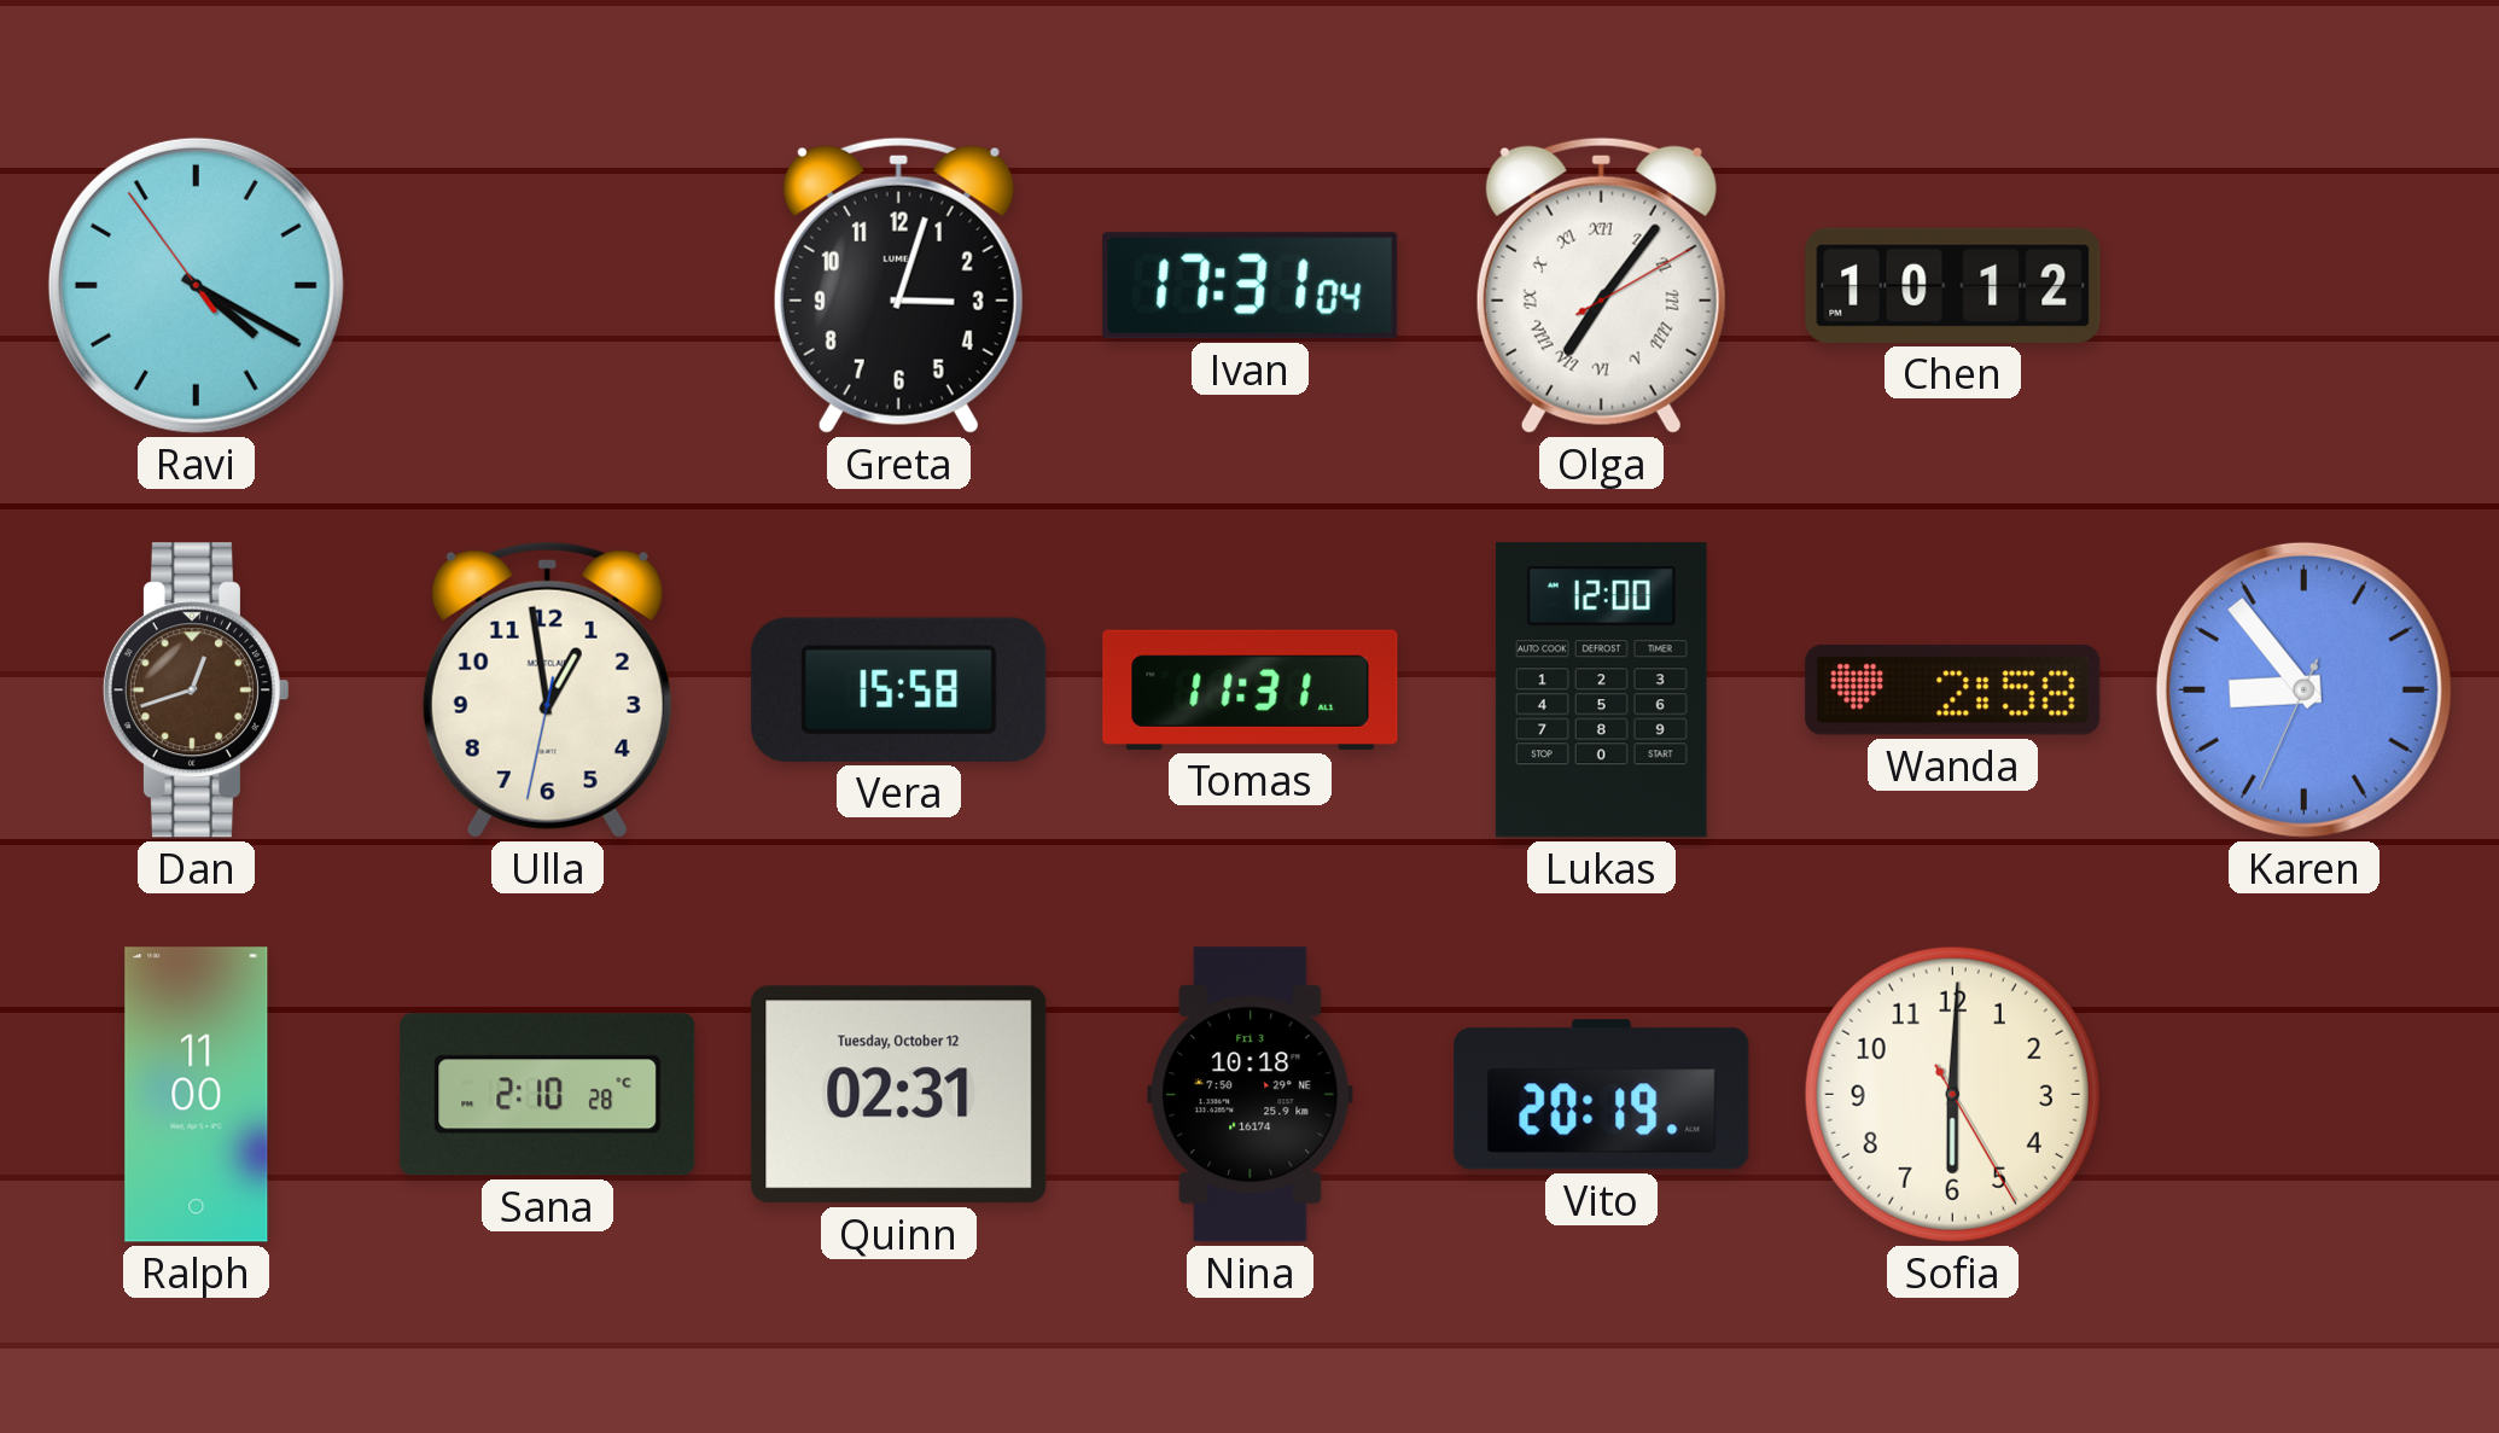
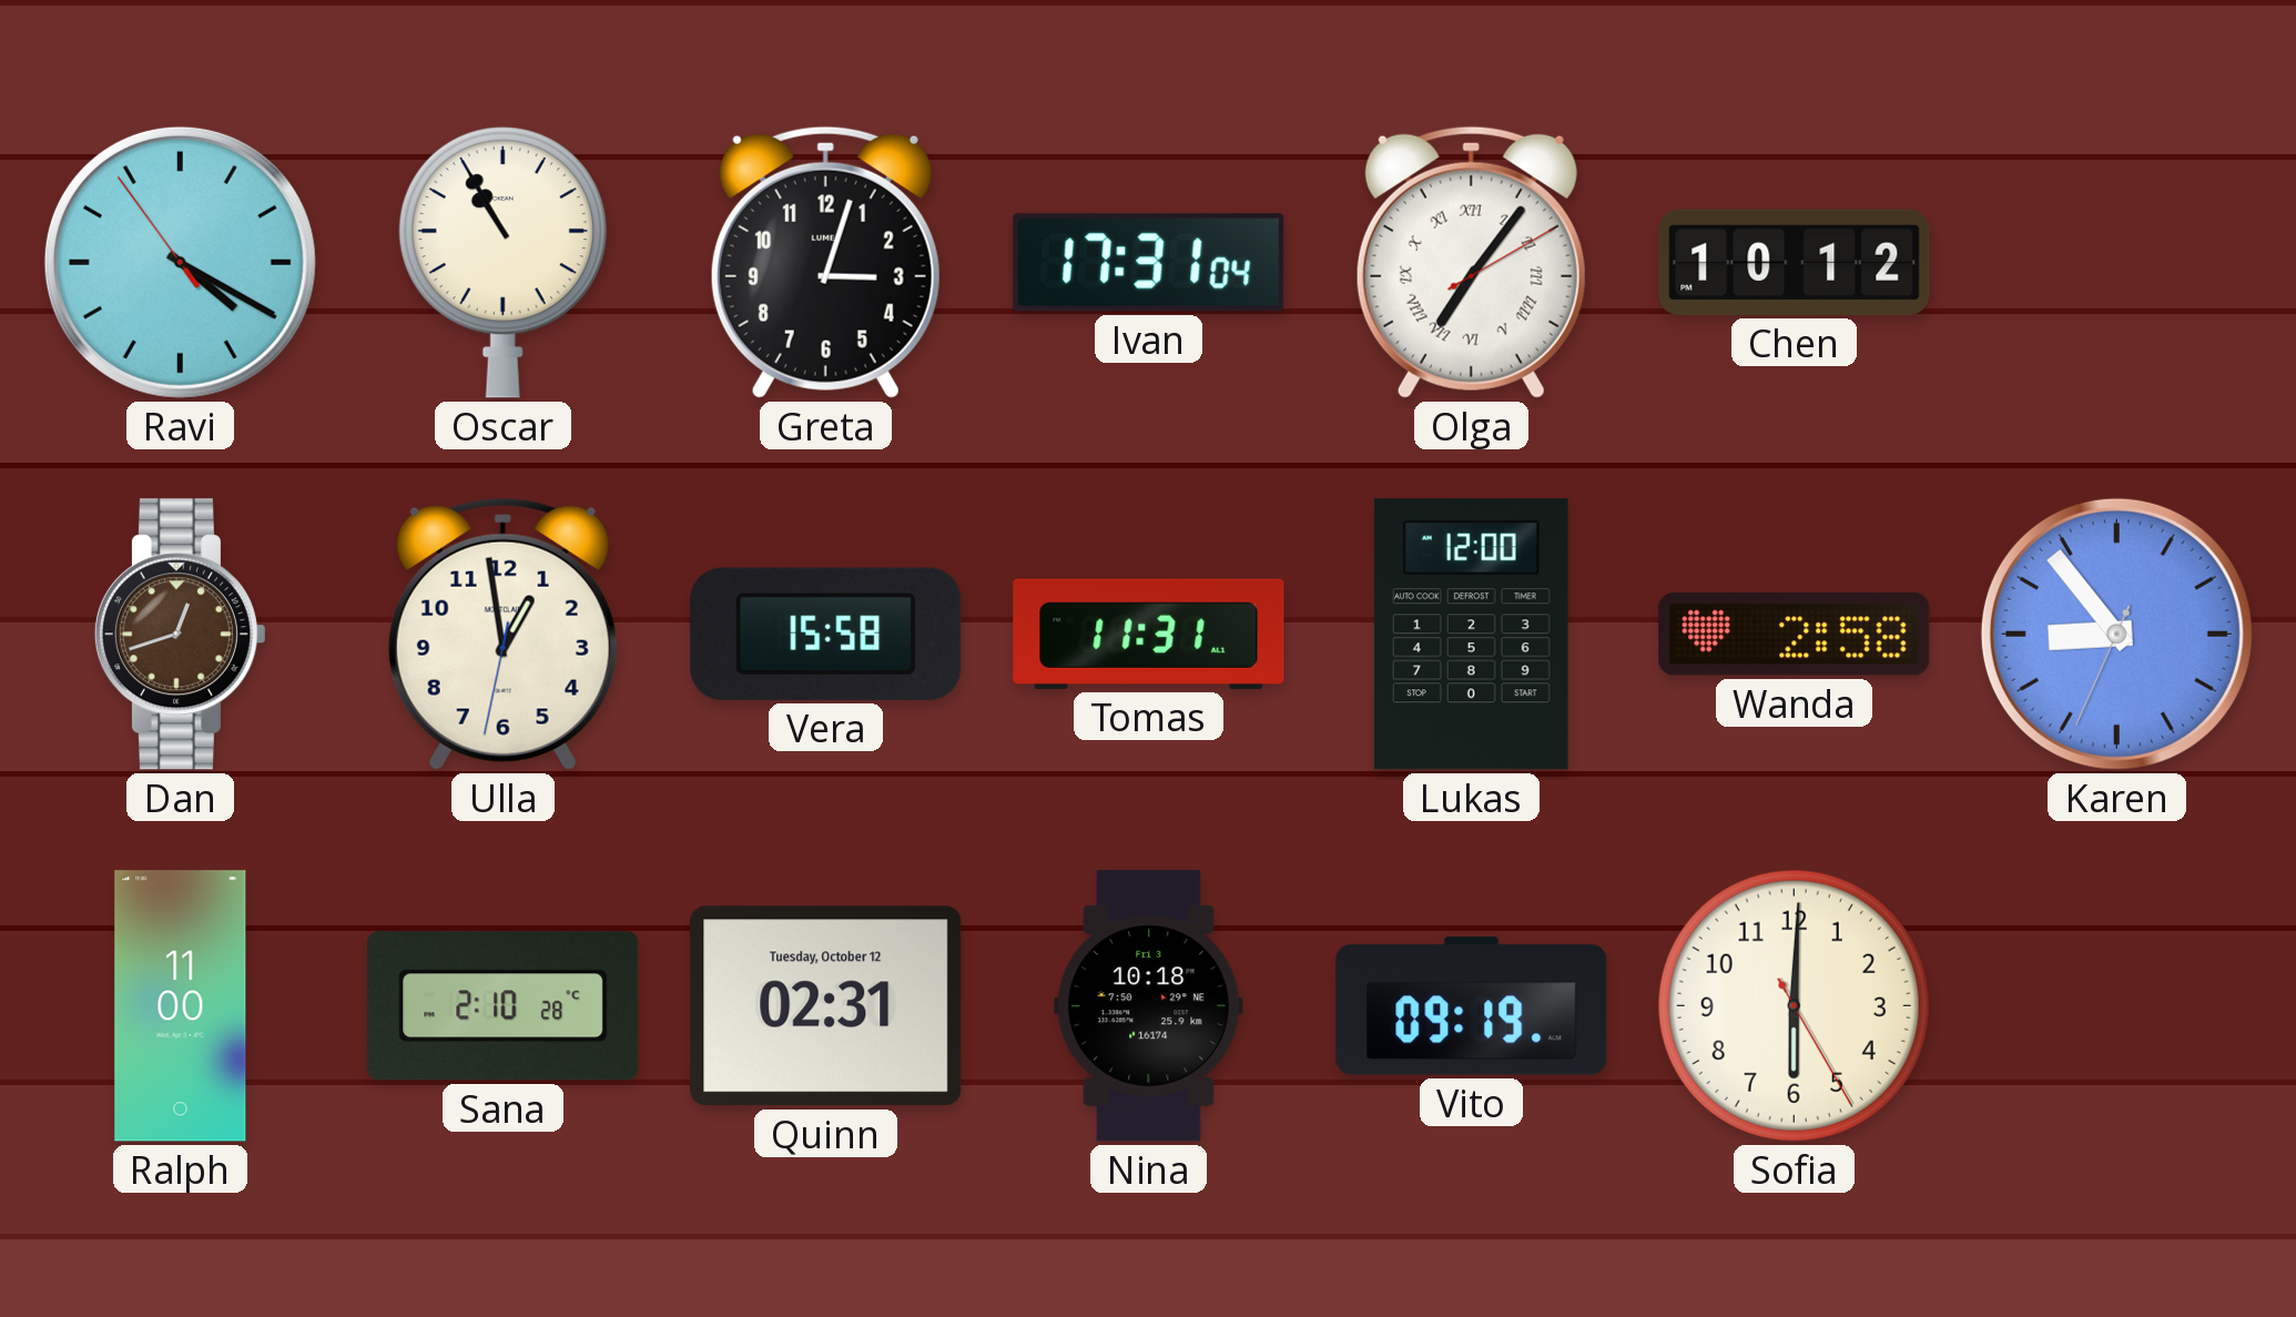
Oscar: none -> 10:55
Vito: 20:19 -> 09:19
